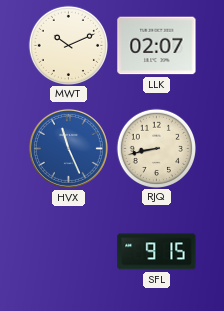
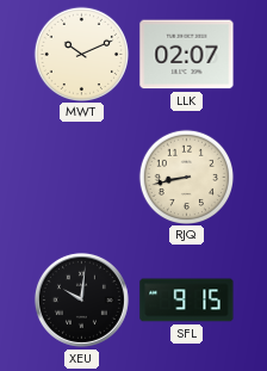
HVX: 11:26 -> none
XEU: none -> 10:01
